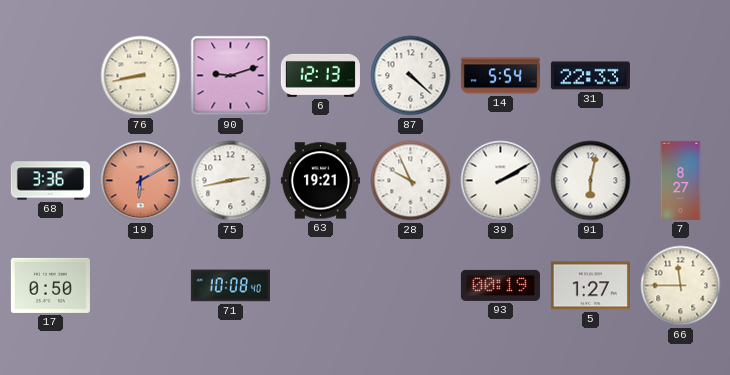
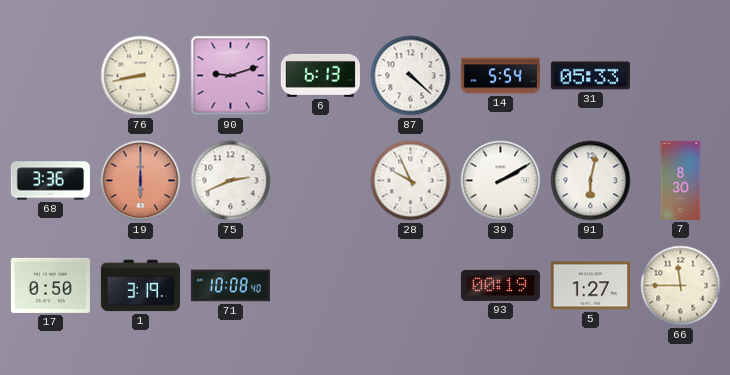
6: 12:13 -> 6:13
31: 22:33 -> 05:33
19: 6:10 -> 6:00
75: 2:43 -> 2:41
63: 19:21 -> none
7: 8:27 -> 8:30
1: none -> 3:19
